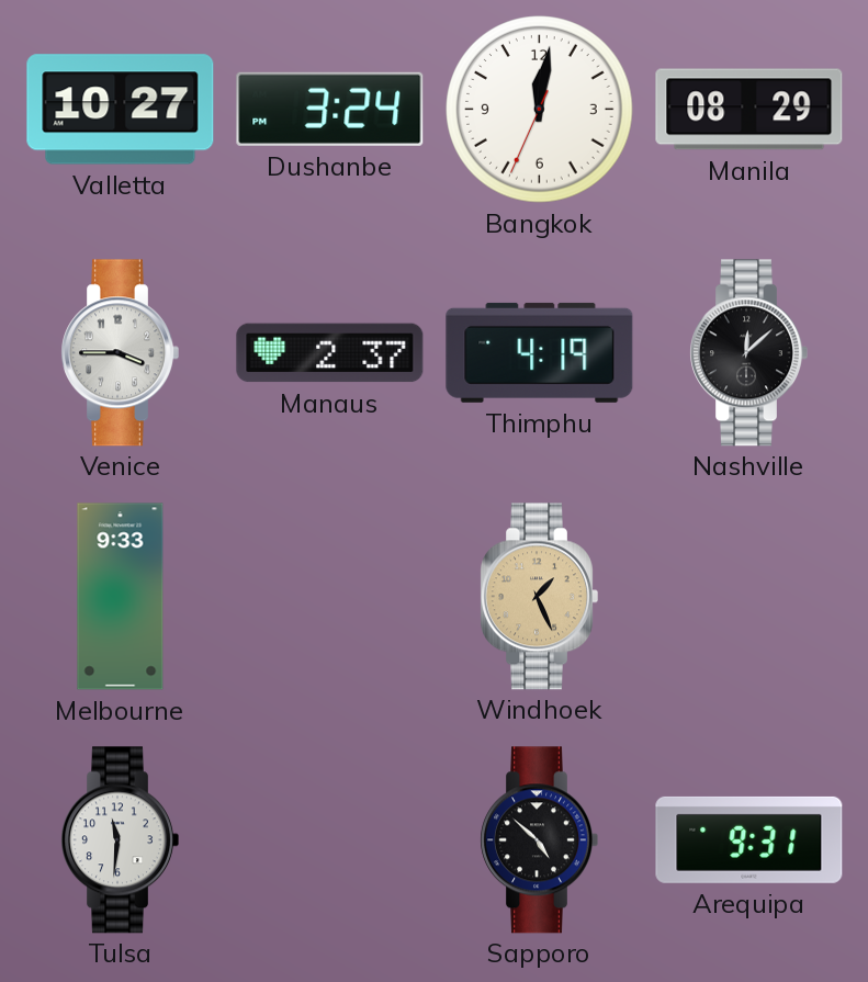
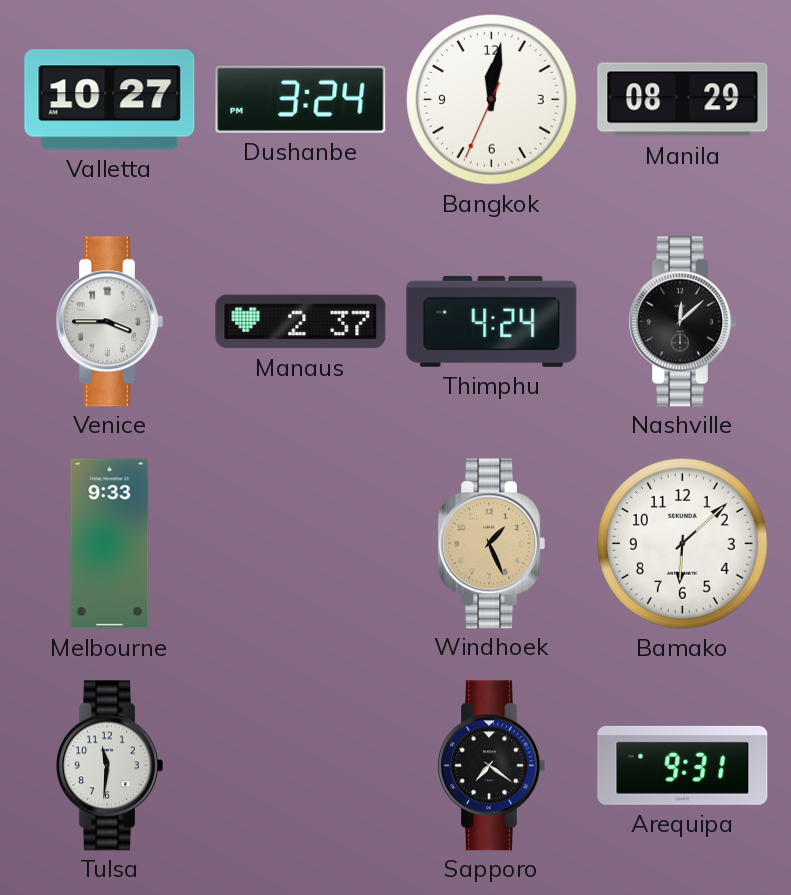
Thimphu: 4:19 -> 4:24
Bamako: none -> 6:08
Sapporo: 4:52 -> 7:21
